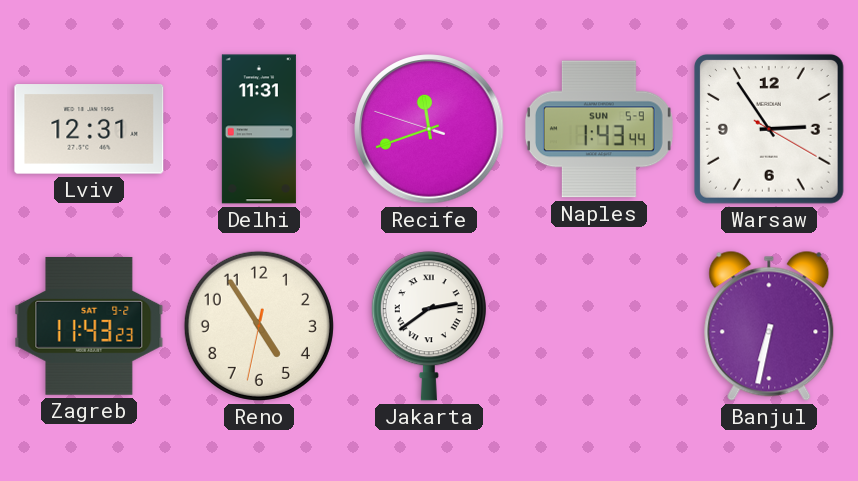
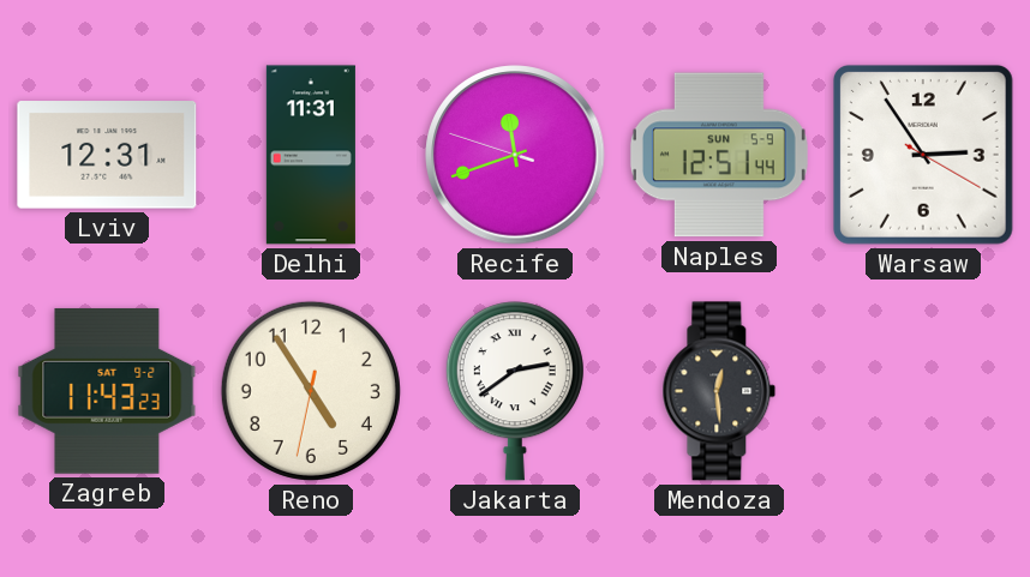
Naples: 1:43 -> 12:51
Mendoza: none -> 12:29
Banjul: 6:32 -> none
